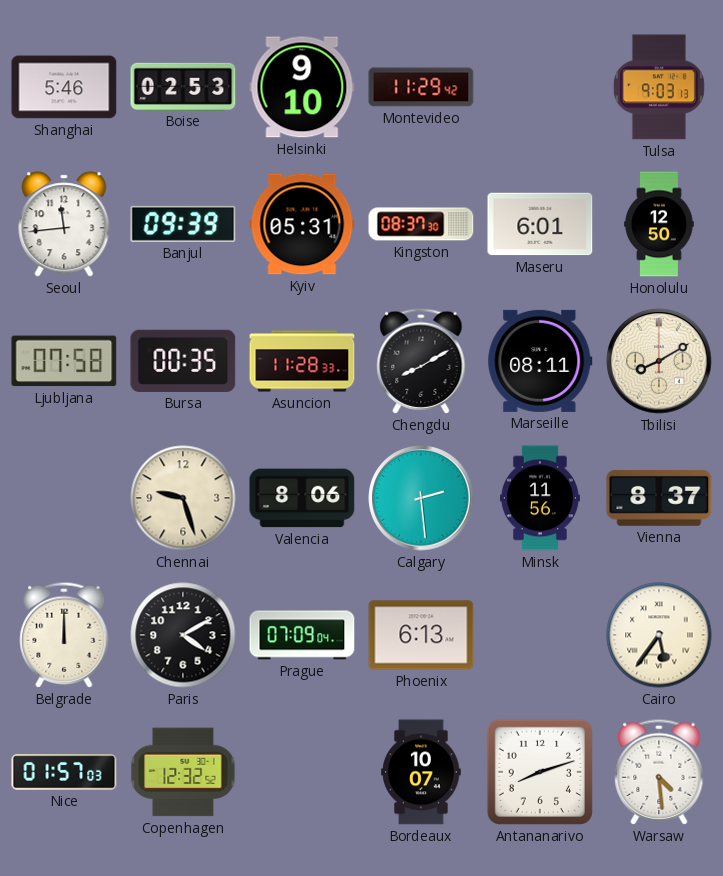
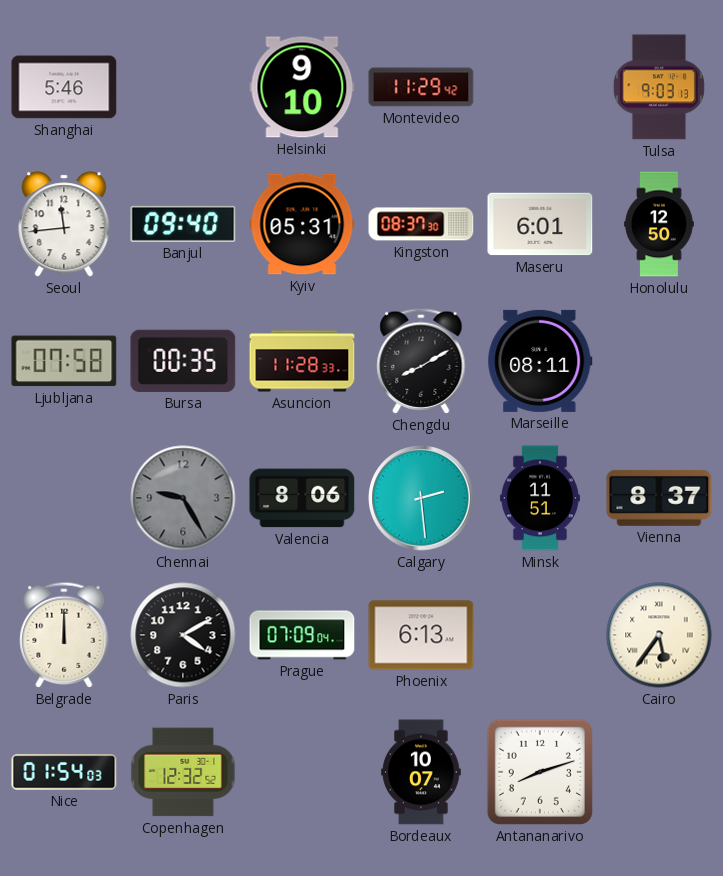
Boise: 02:53 -> none
Banjul: 09:39 -> 09:40
Tbilisi: 8:10 -> none
Chennai: 9:27 -> 9:25
Chennai dial: cream -> grey
Minsk: 11:56 -> 11:51
Nice: 01:57 -> 01:54
Warsaw: 4:29 -> none
